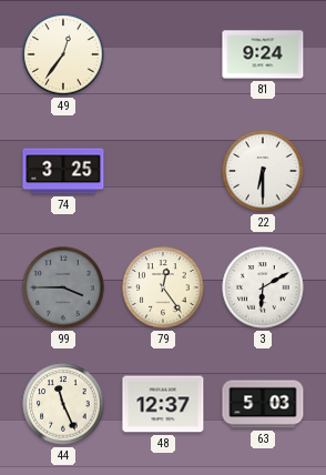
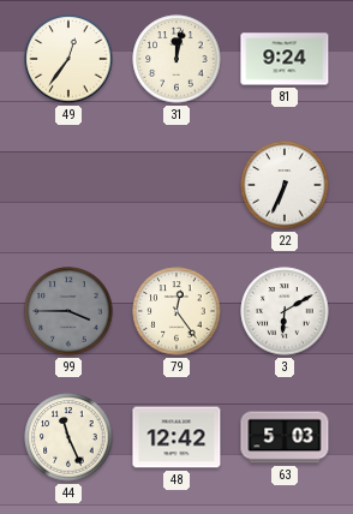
31: none -> 12:02
74: 3:25 -> none
22: 6:30 -> 6:34
48: 12:37 -> 12:42
